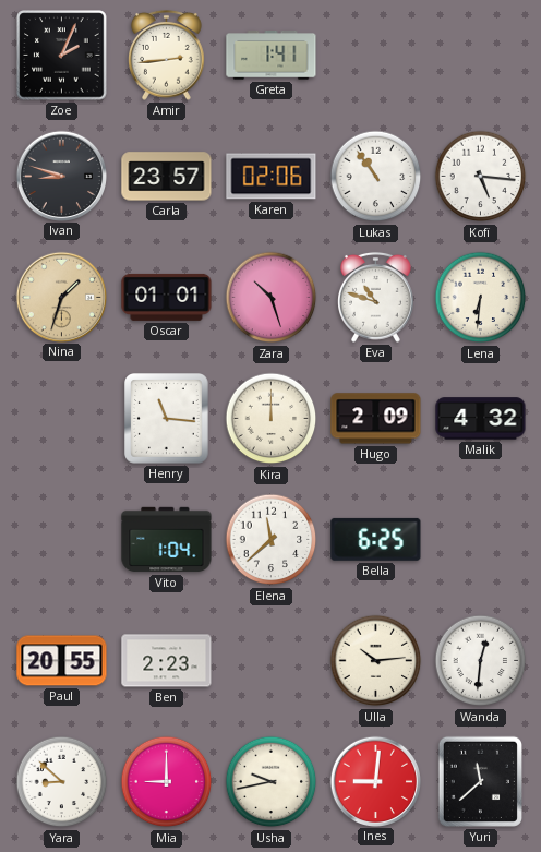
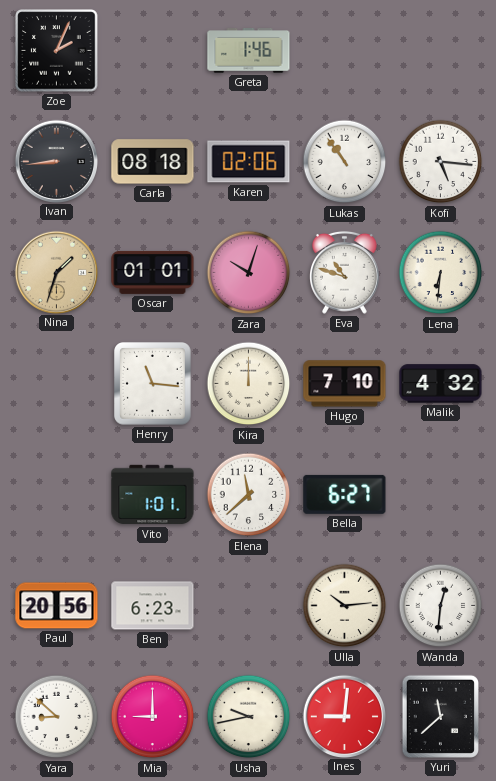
Amir: 2:44 -> none
Greta: 1:41 -> 1:46
Ivan: 8:48 -> 8:44
Carla: 23:57 -> 08:18
Zara: 10:27 -> 10:03
Hugo: 2:09 -> 7:10
Vito: 1:04 -> 1:01
Bella: 6:25 -> 6:27
Paul: 20:55 -> 20:56
Ben: 2:23 -> 6:23
